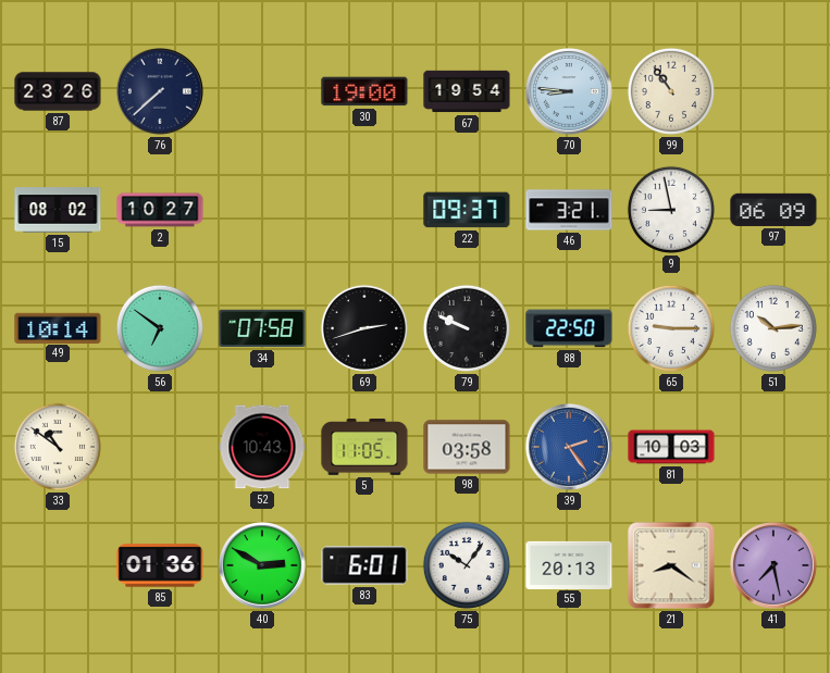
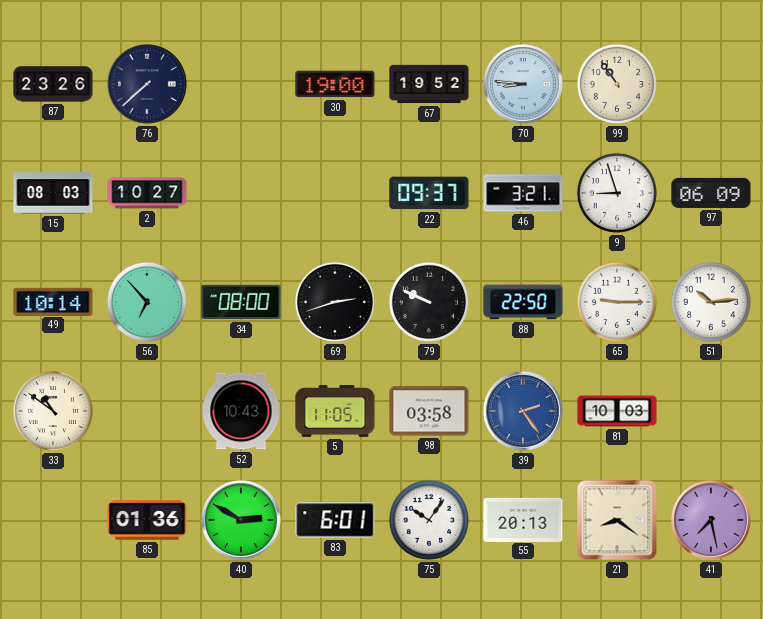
67: 19:54 -> 19:52
15: 08:02 -> 08:03
9: 8:58 -> 8:57
56: 6:51 -> 6:53
34: 07:58 -> 08:00
